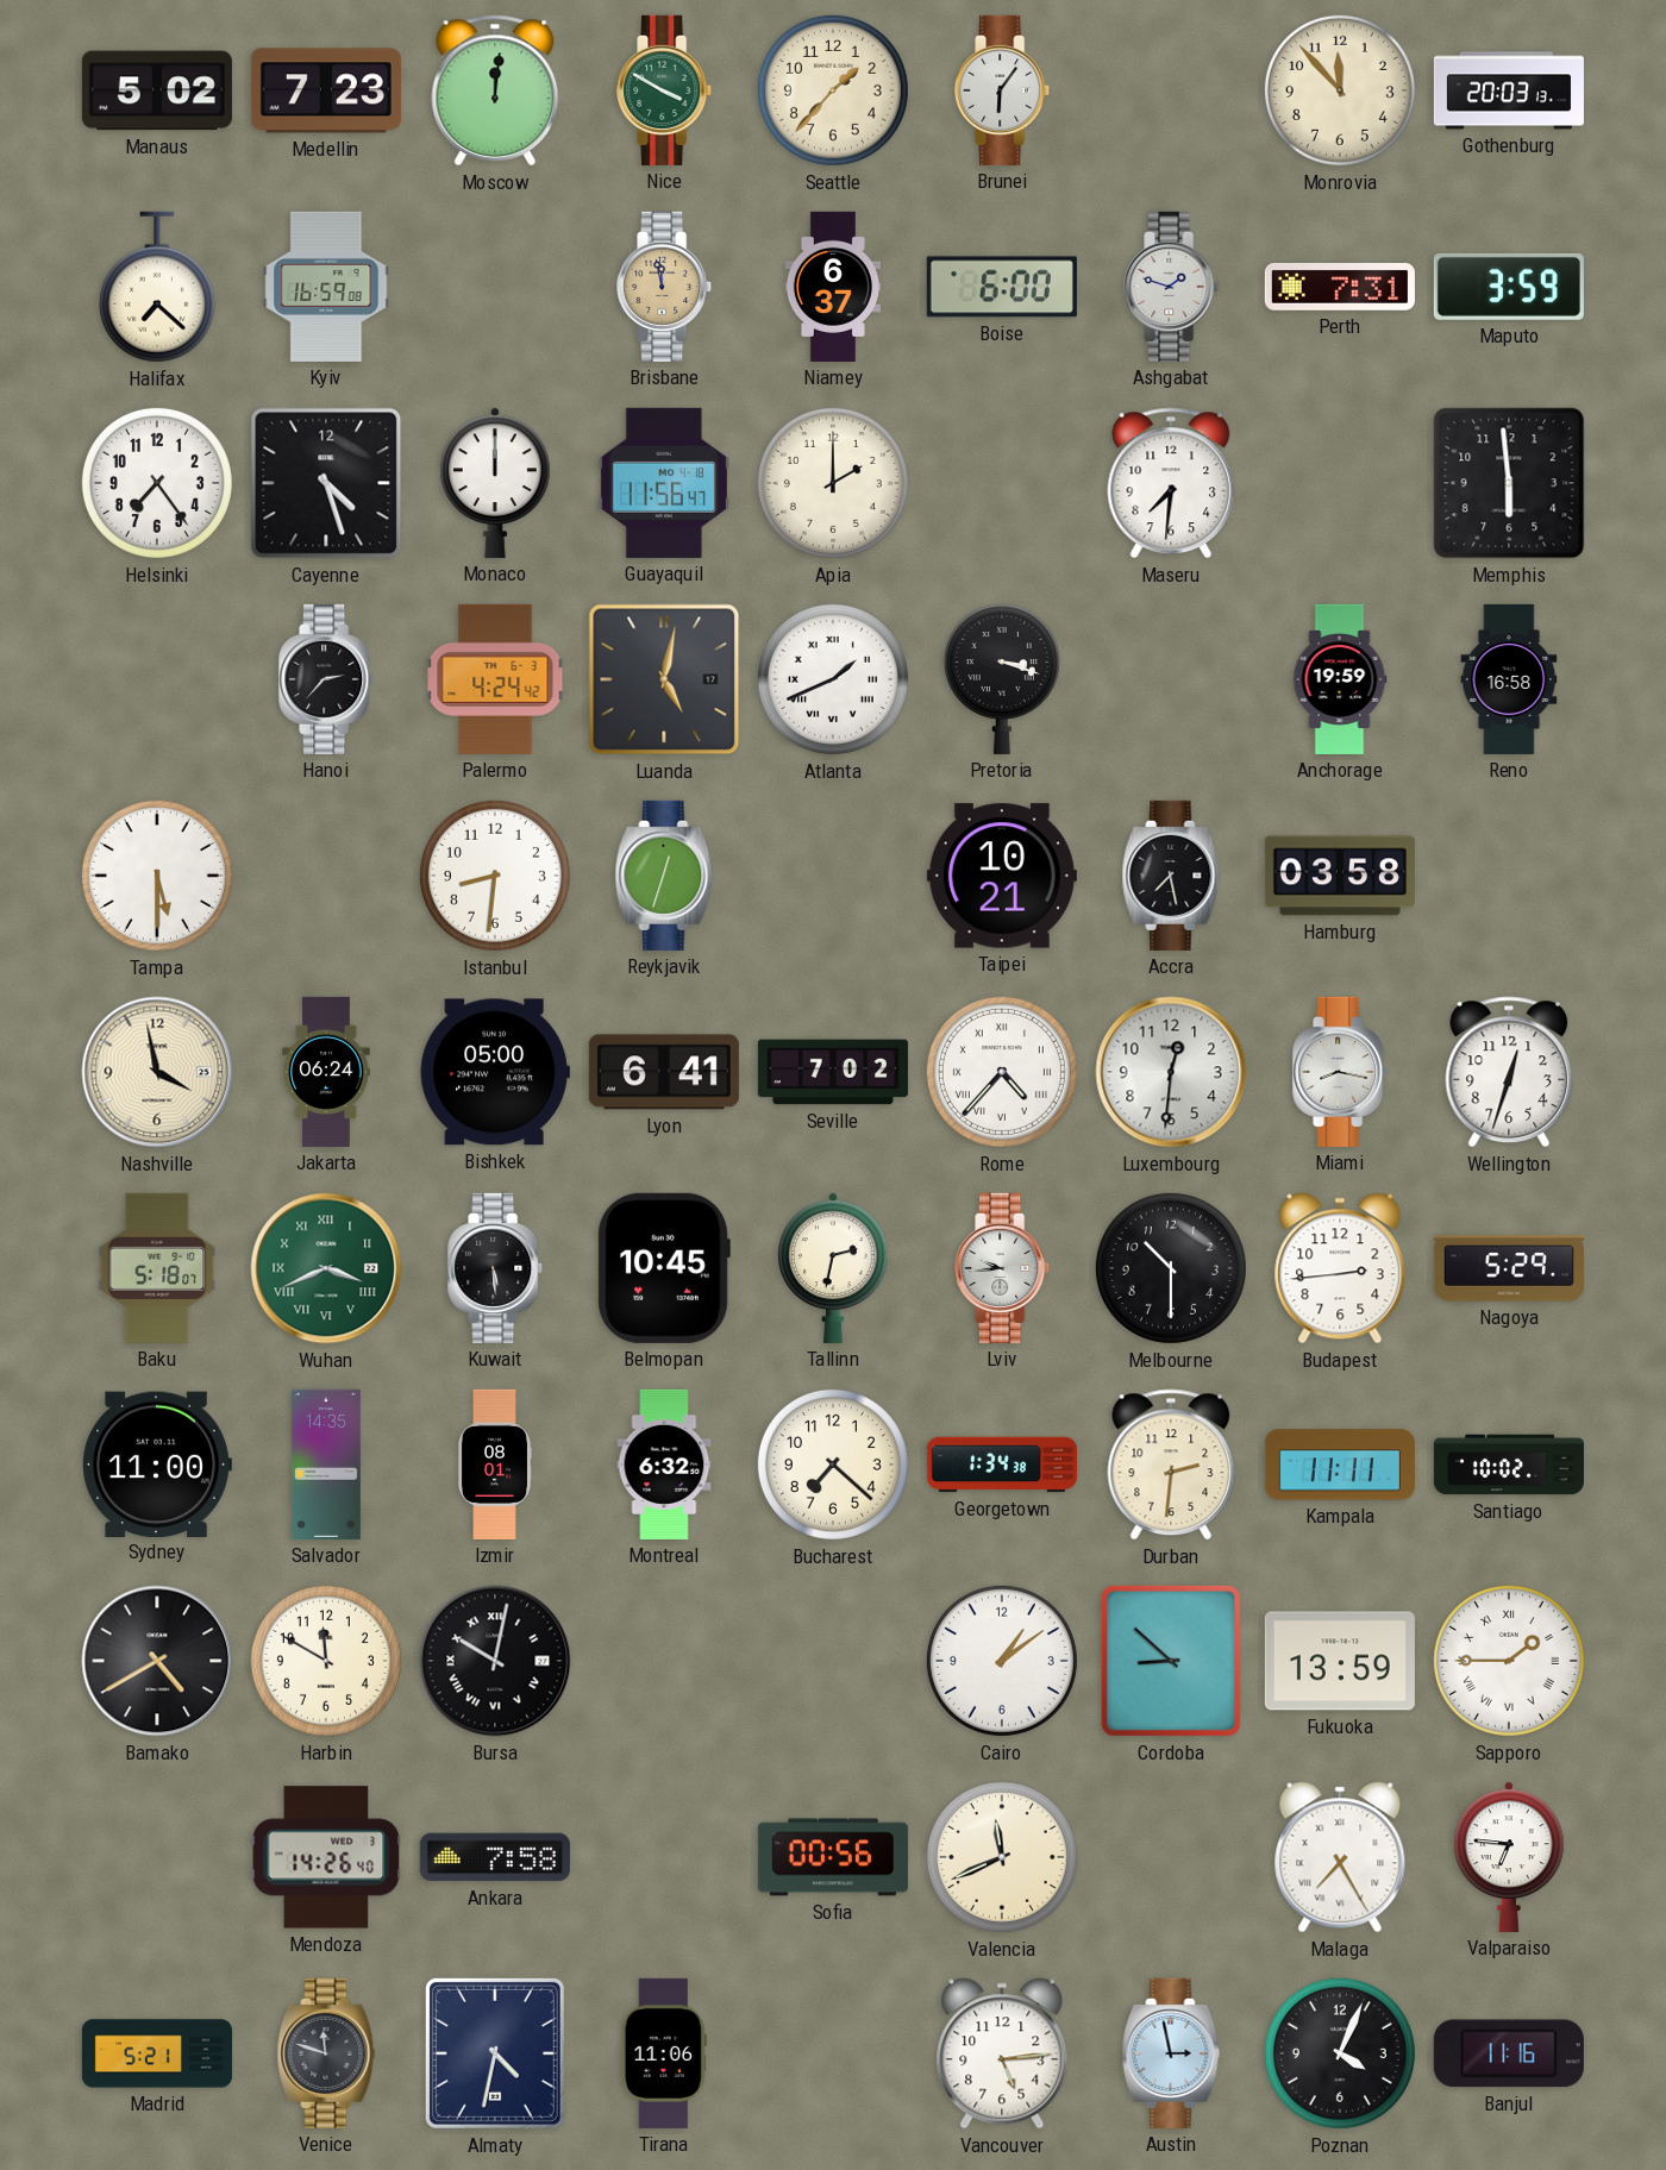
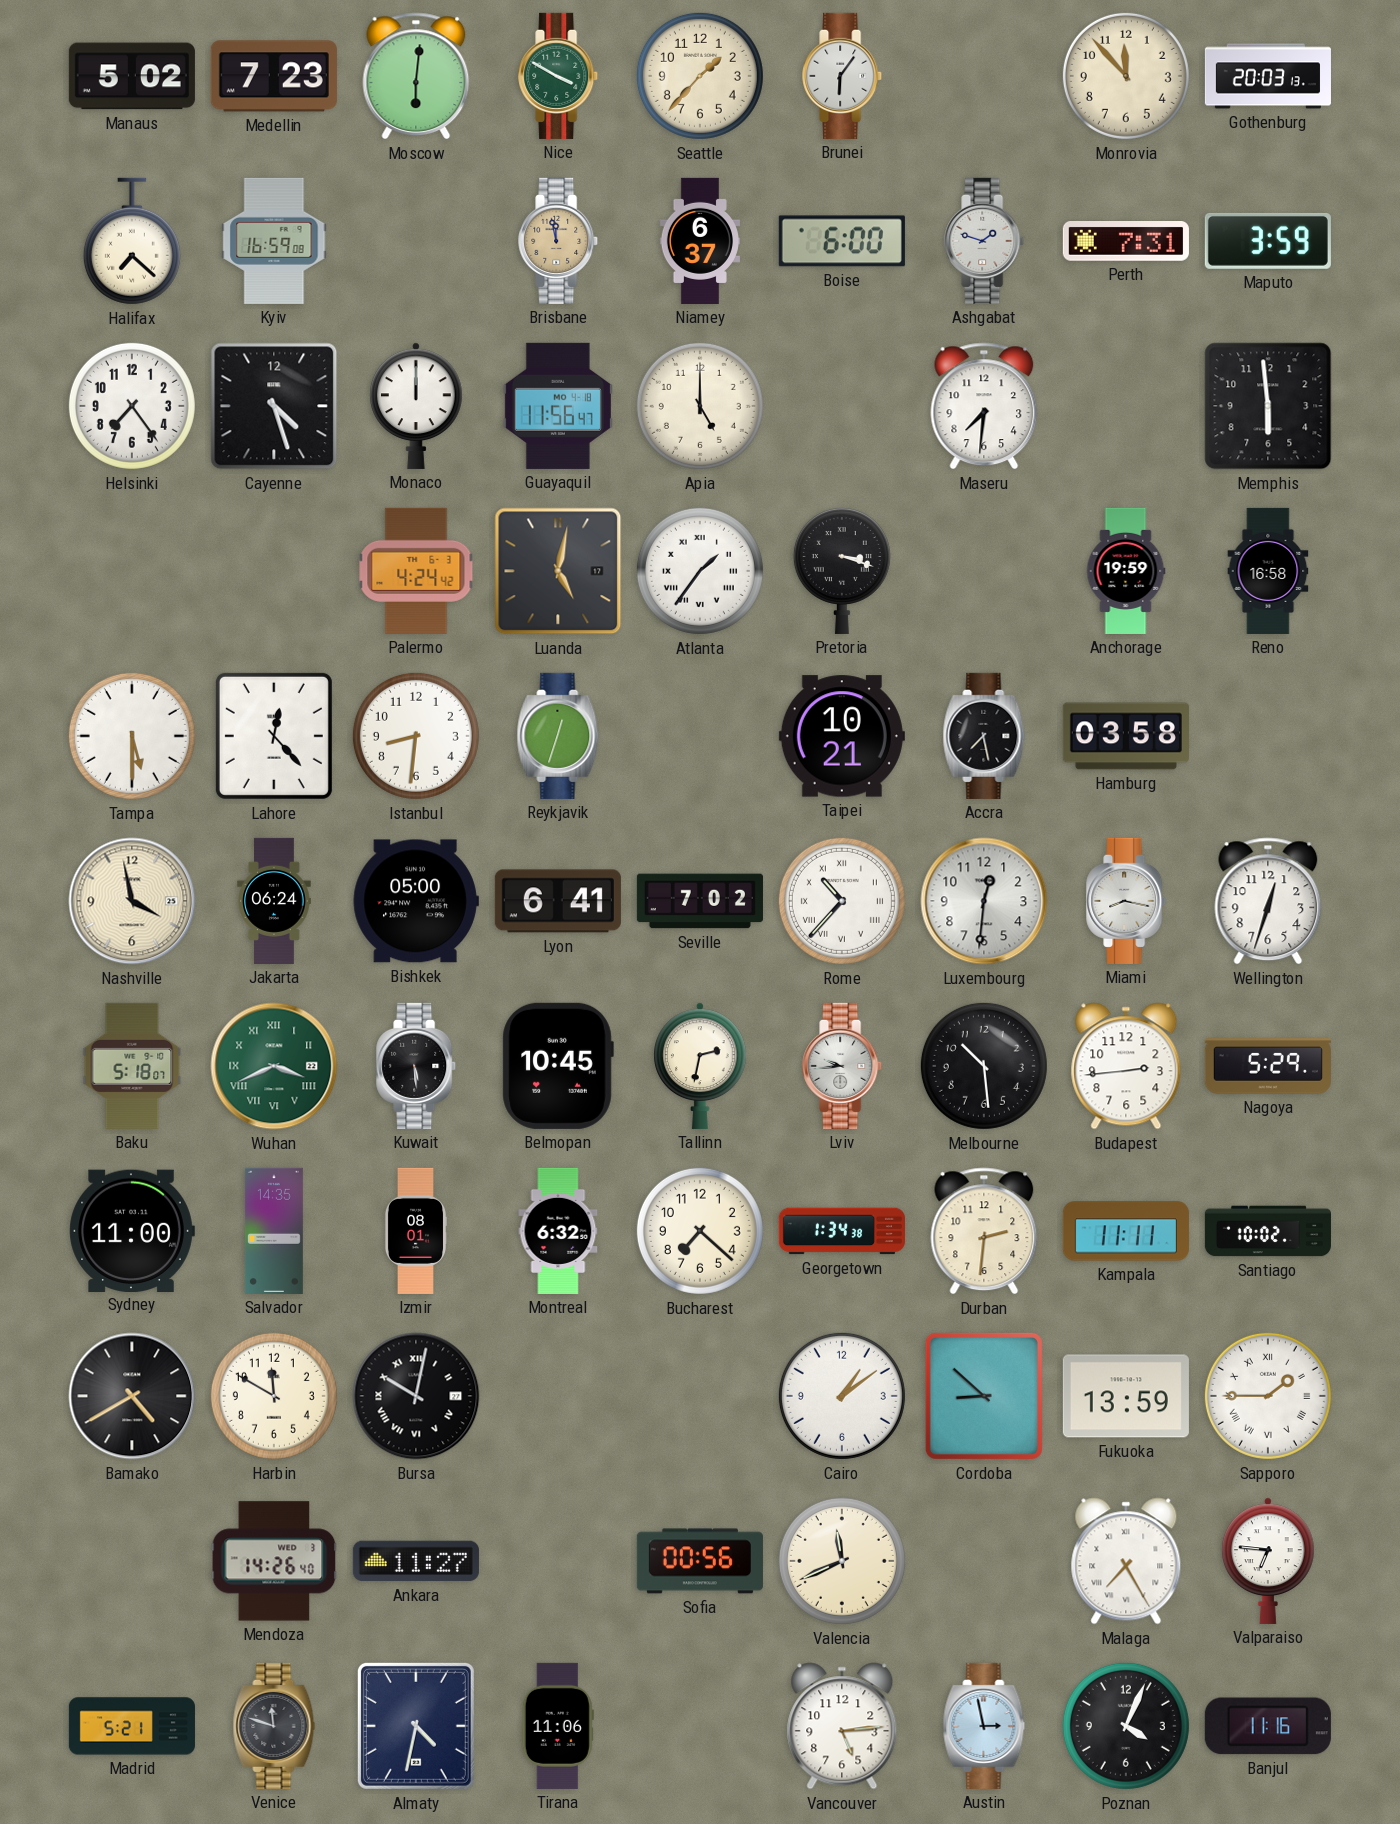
Moscow: 12:01 -> 6:01
Apia: 2:00 -> 5:00
Hanoi: 2:37 -> none
Atlanta: 1:41 -> 1:36
Lahore: none -> 12:23
Rome: 4:37 -> 10:37
Melbourne: 10:30 -> 10:29
Ankara: 7:58 -> 11:27
